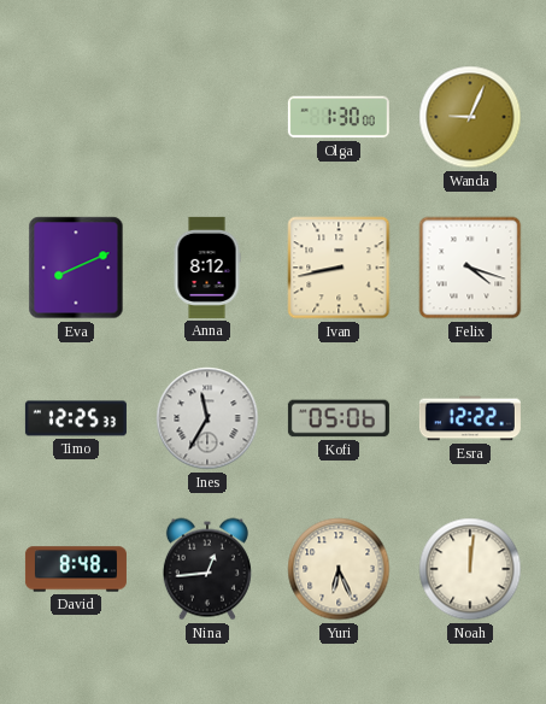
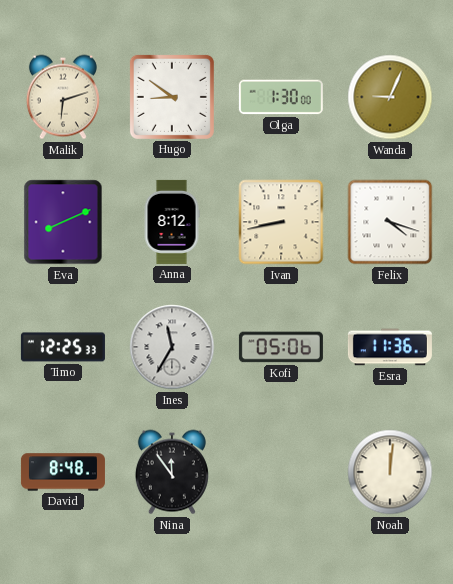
Malik: none -> 6:12
Hugo: none -> 8:51
Esra: 12:22 -> 11:36
Nina: 12:44 -> 11:54
Yuri: 6:26 -> none
